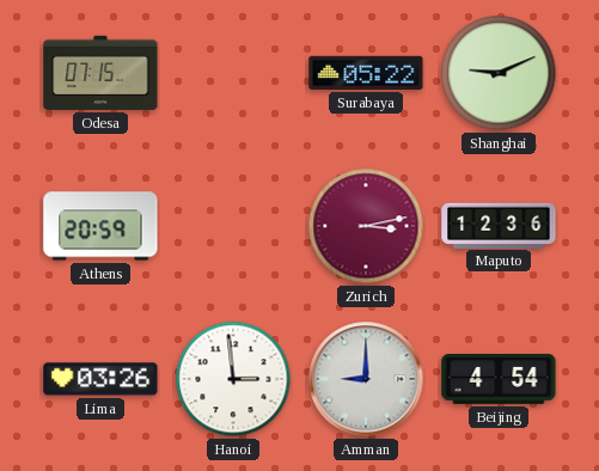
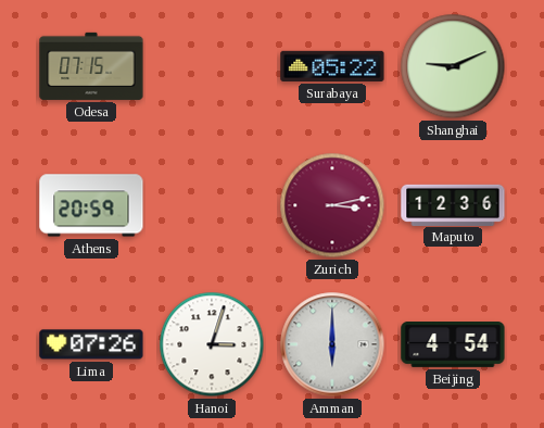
Lima: 03:26 -> 07:26
Hanoi: 2:59 -> 3:03
Amman: 9:00 -> 6:00
